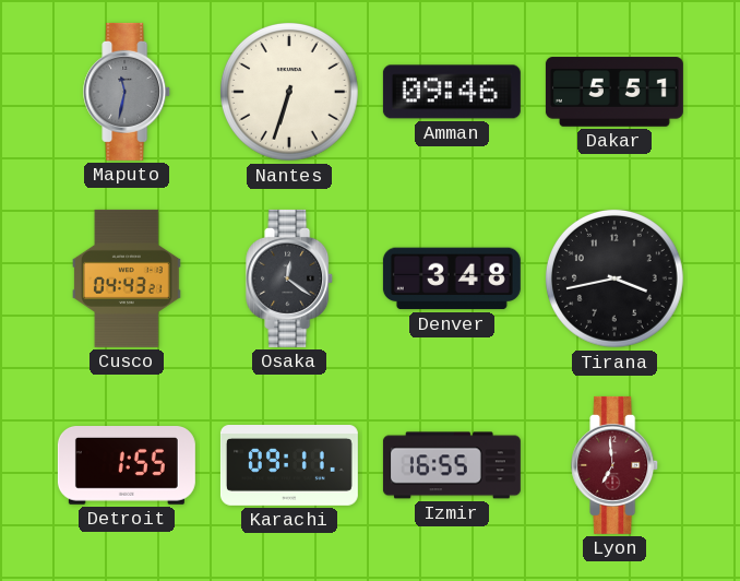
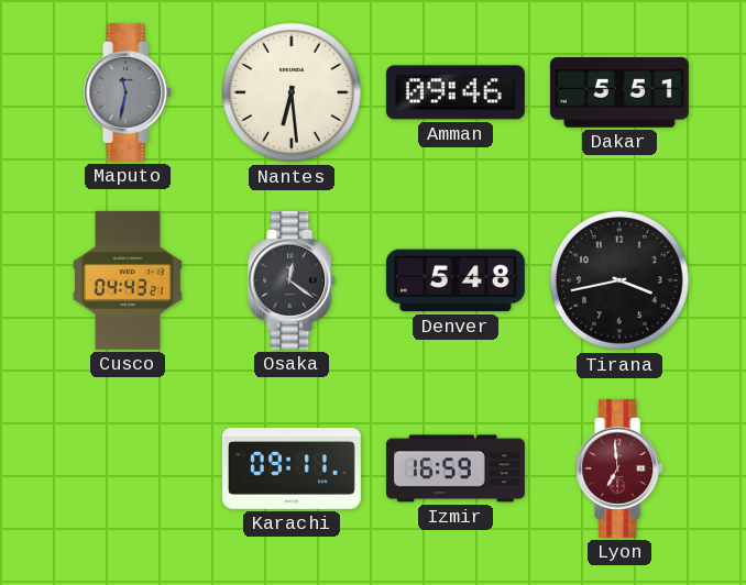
Nantes: 6:33 -> 6:29
Denver: 3:48 -> 5:48
Detroit: 1:55 -> none
Izmir: 16:55 -> 16:59
